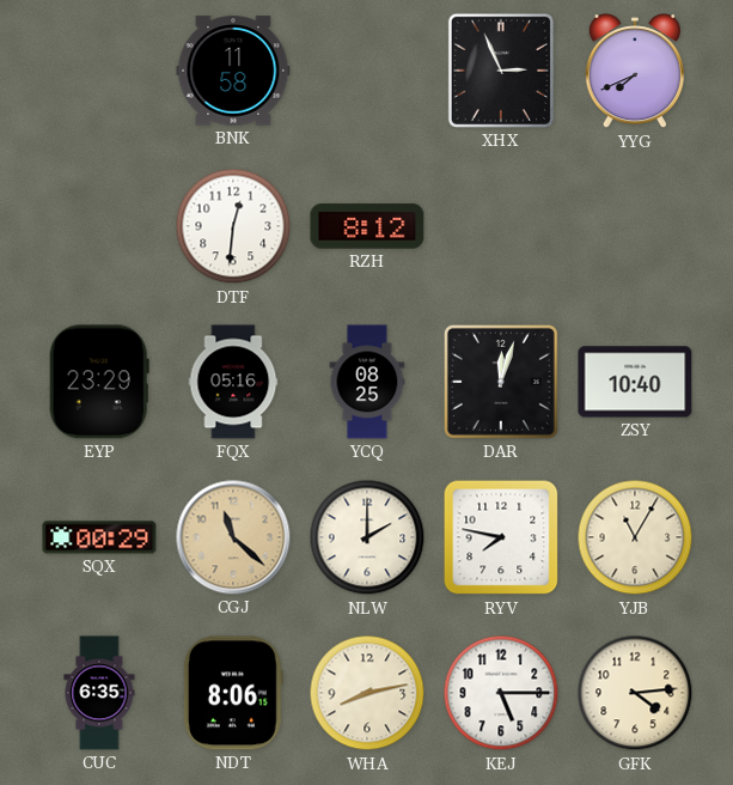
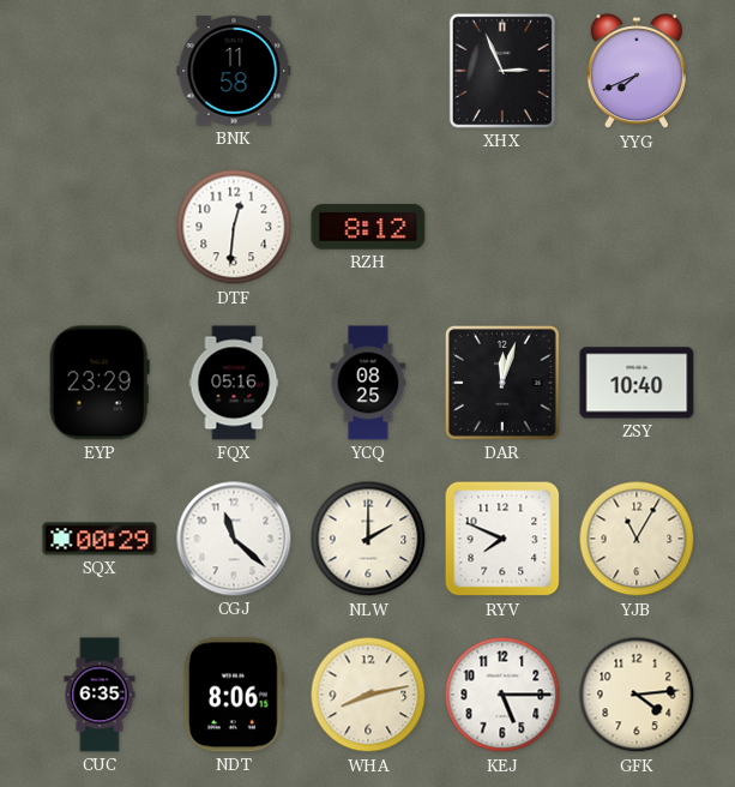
CGJ dial: champagne -> white
RYV: 7:47 -> 7:49
